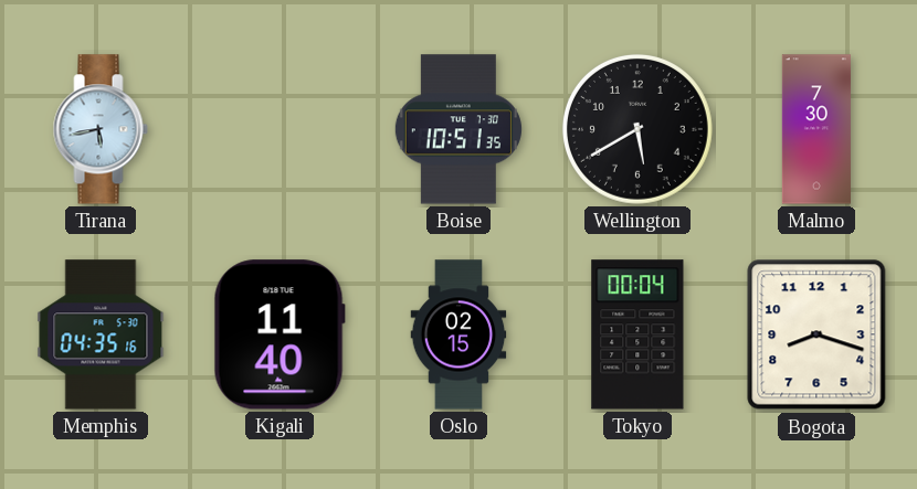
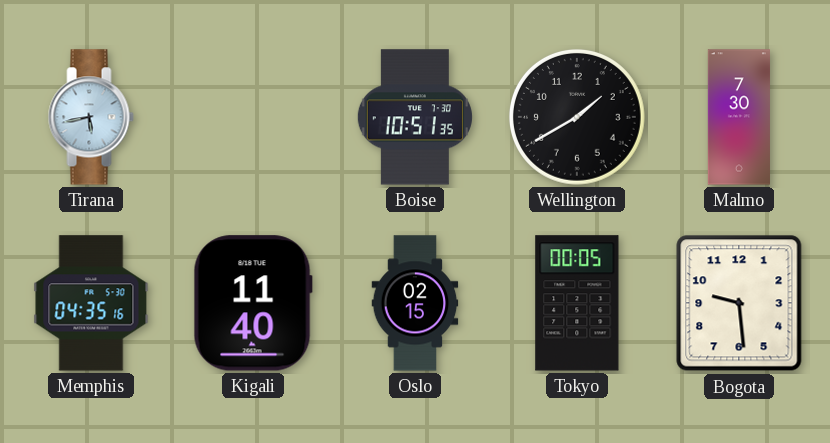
Wellington: 5:40 -> 1:40
Tokyo: 00:04 -> 00:05
Bogota: 8:18 -> 9:29
